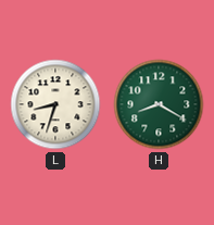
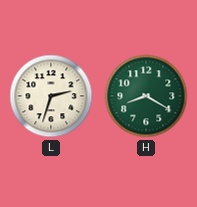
L: 8:33 -> 2:33
